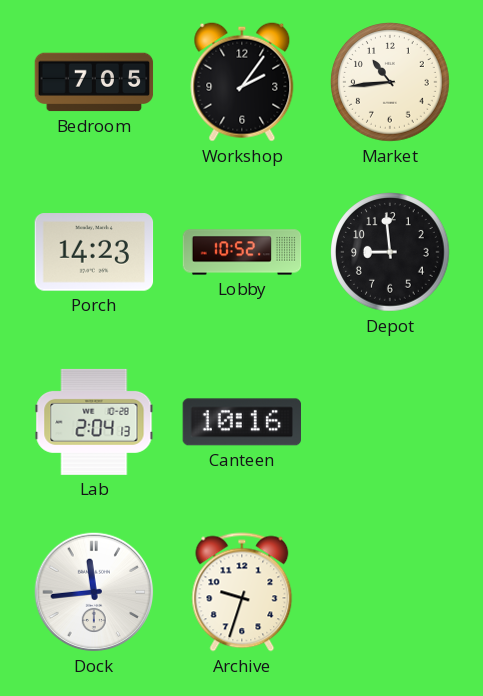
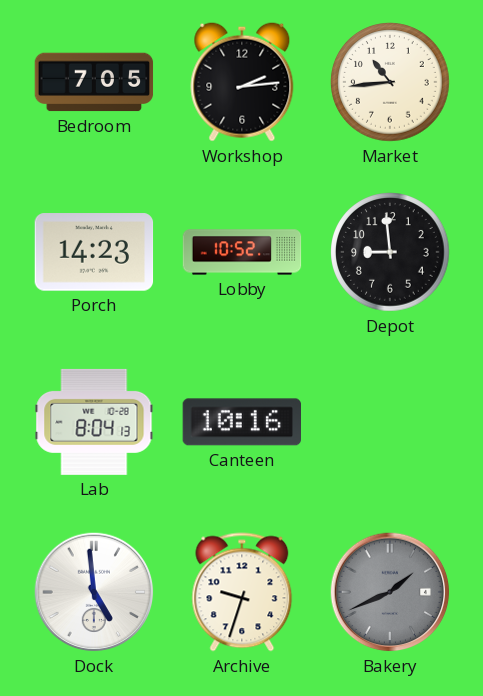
Workshop: 2:06 -> 2:14
Lab: 2:04 -> 8:04
Dock: 11:44 -> 4:59
Bakery: none -> 1:41
